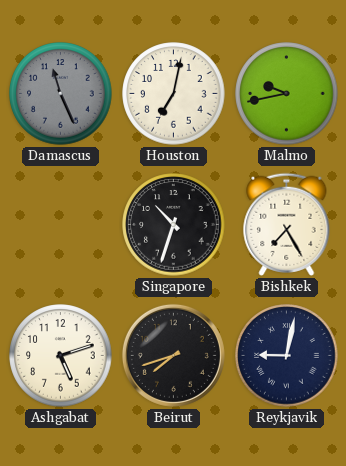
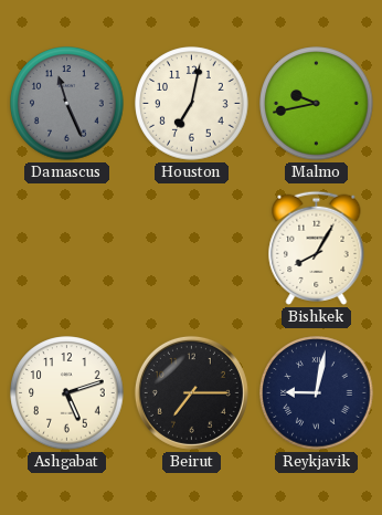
Singapore: 10:33 -> none
Bishkek: 7:25 -> 8:05
Beirut: 7:42 -> 7:15
